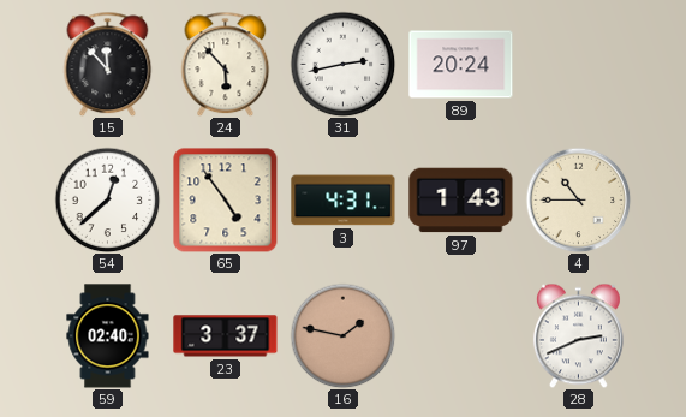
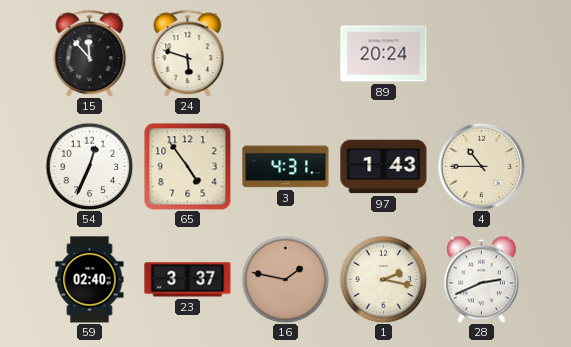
24: 5:53 -> 5:48
31: 2:43 -> none
54: 12:38 -> 12:34
1: none -> 2:17
